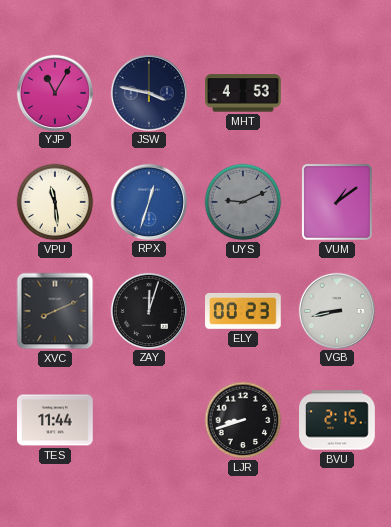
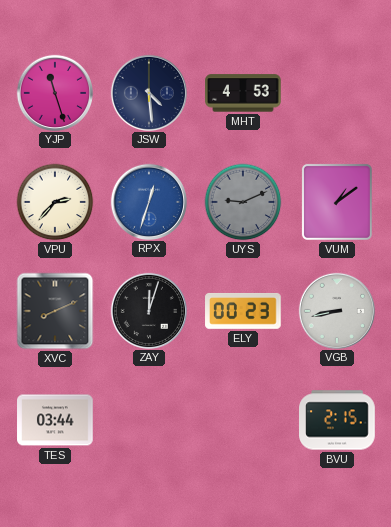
YJP: 11:05 -> 11:27
JSW: 3:47 -> 4:29
VPU: 11:29 -> 2:37
TES: 11:44 -> 03:44
LJR: 8:42 -> none
